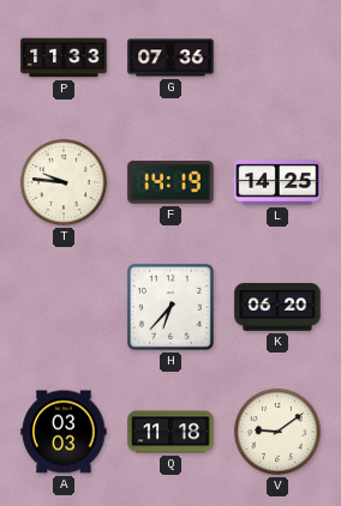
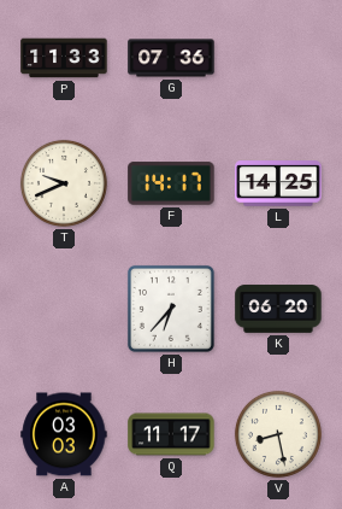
T: 9:46 -> 9:41
F: 14:19 -> 14:17
Q: 11:18 -> 11:17
V: 9:09 -> 8:28
